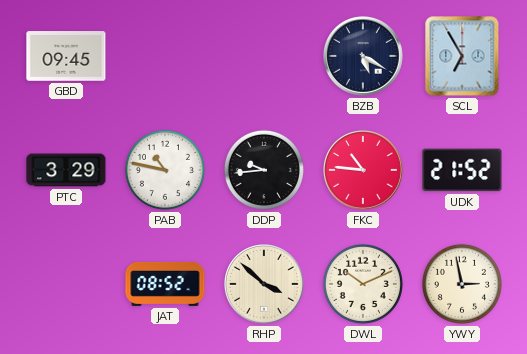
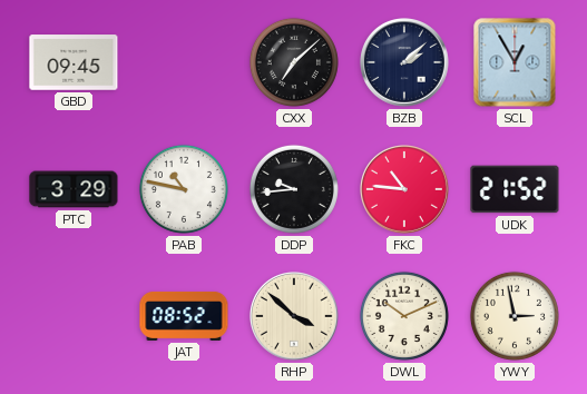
CXX: none -> 7:08
BZB: 5:20 -> 2:08
SCL: 6:55 -> 12:55
